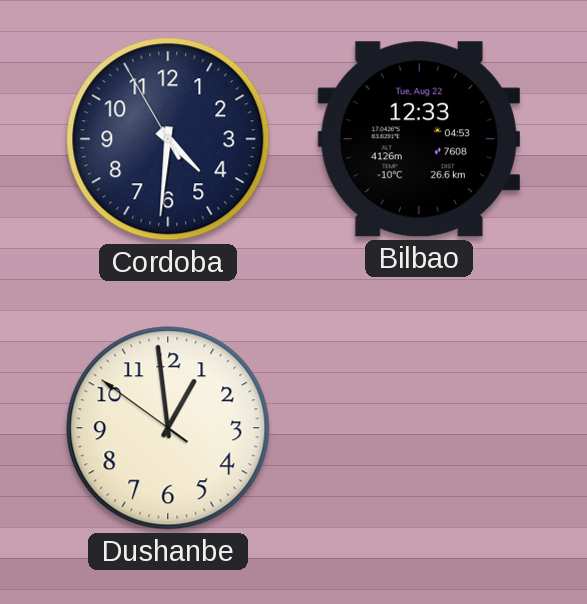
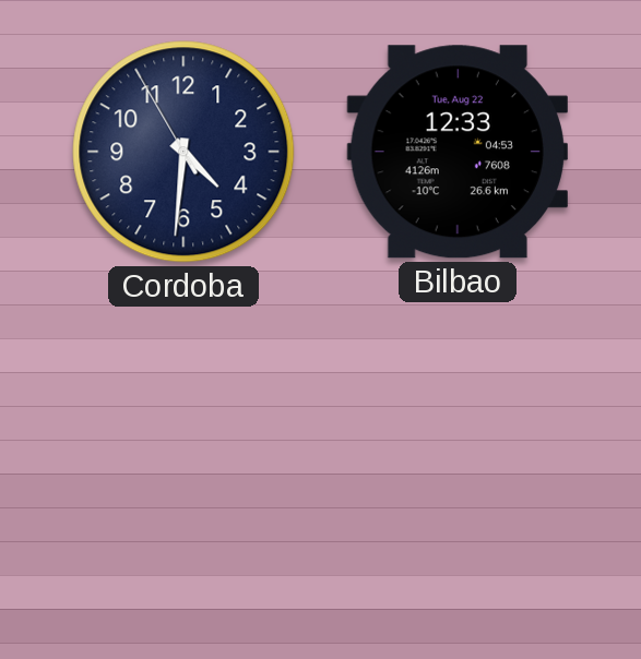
Dushanbe: 12:58 -> none
